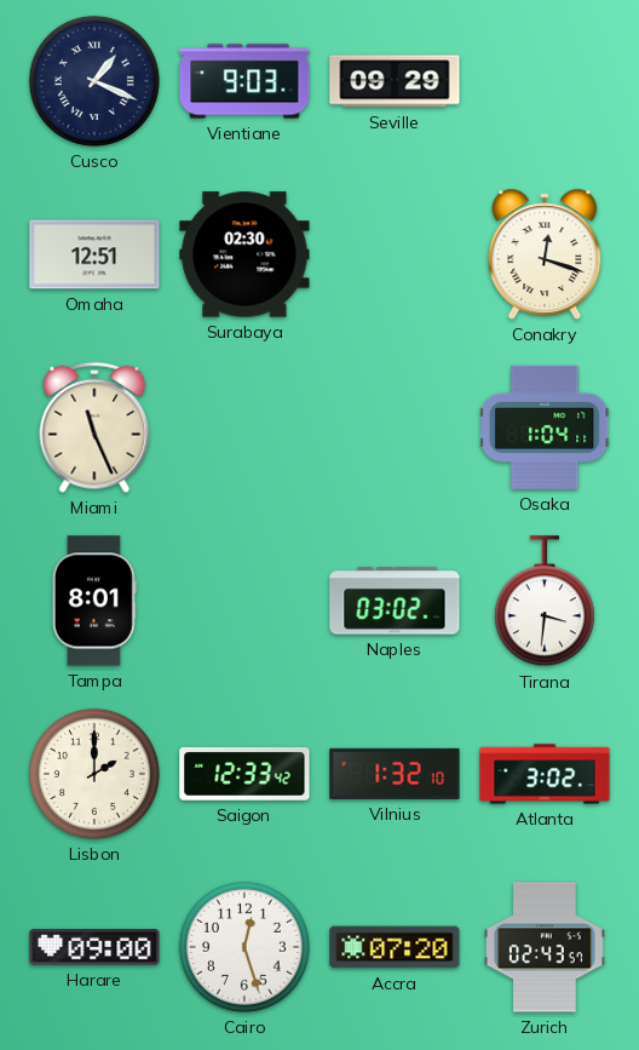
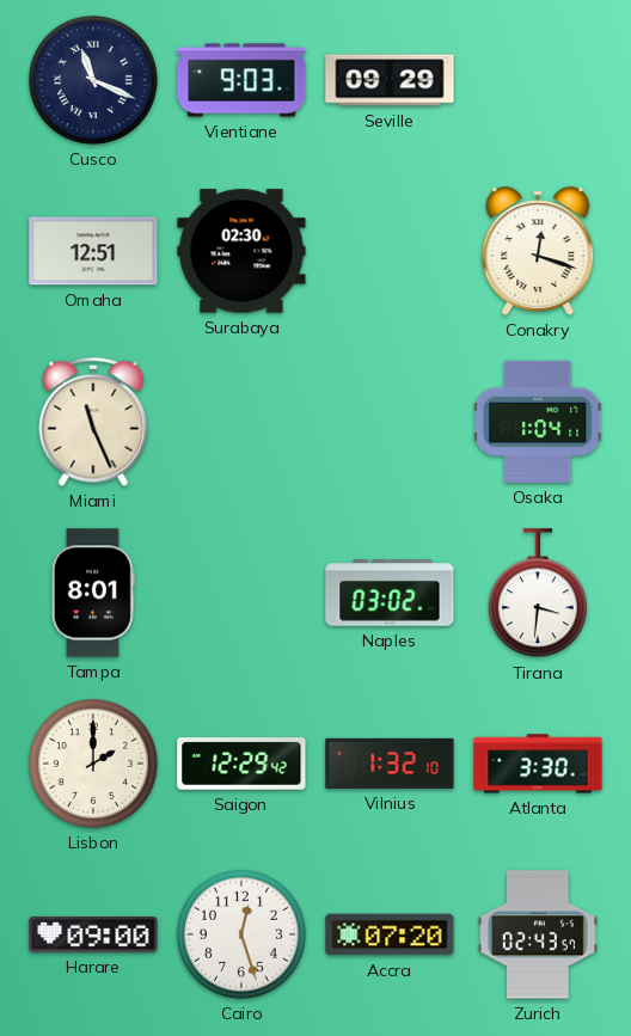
Cusco: 1:19 -> 11:19
Saigon: 12:33 -> 12:29
Atlanta: 3:02 -> 3:30
